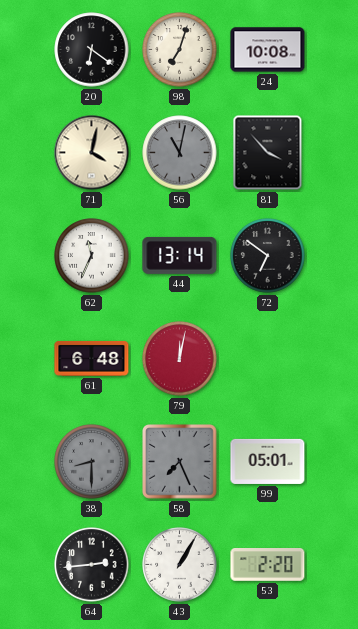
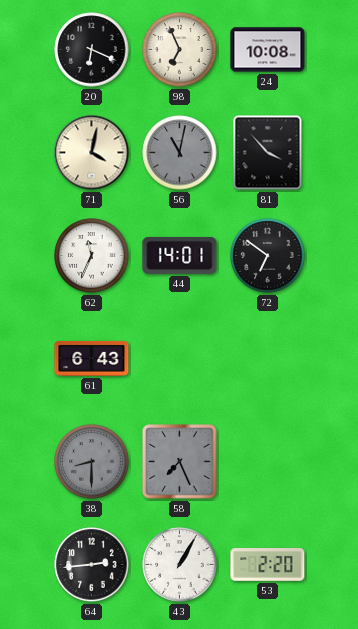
20: 6:21 -> 6:19
98: 7:03 -> 6:56
44: 13:14 -> 14:01
61: 6:48 -> 6:43
79: 12:02 -> none
99: 05:01 -> none
